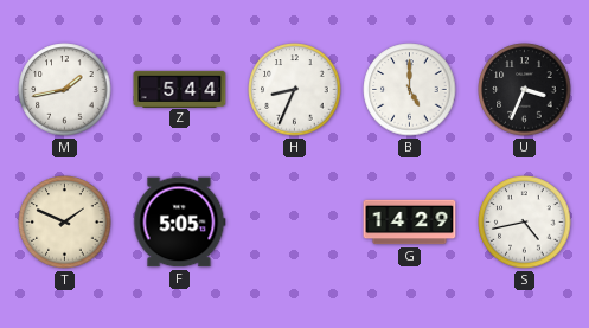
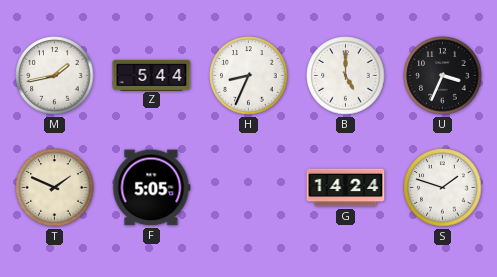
G: 14:29 -> 14:24
S: 4:43 -> 1:48
